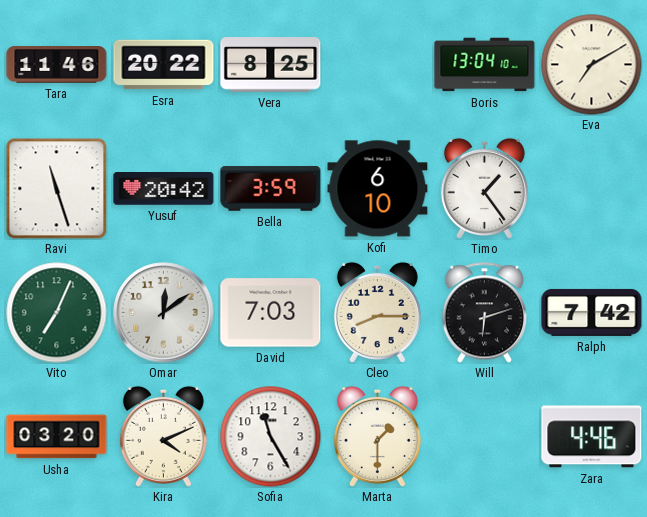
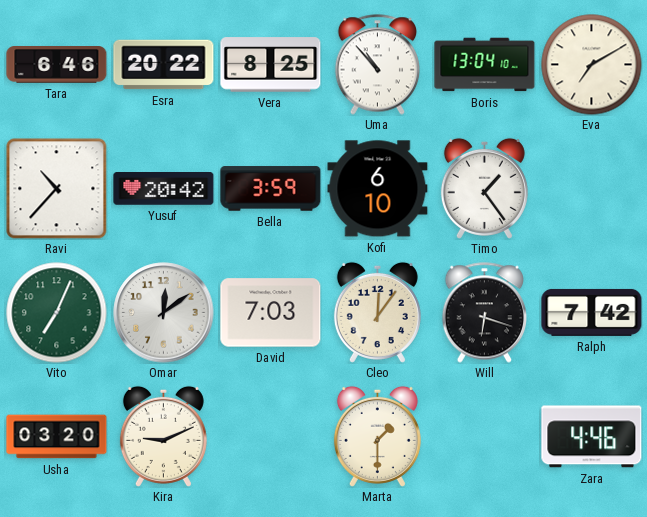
Tara: 11:46 -> 6:46
Uma: none -> 10:53
Ravi: 11:27 -> 10:37
Cleo: 8:15 -> 12:06
Will: 6:12 -> 6:18
Kira: 4:11 -> 9:11
Sofia: 11:25 -> none
